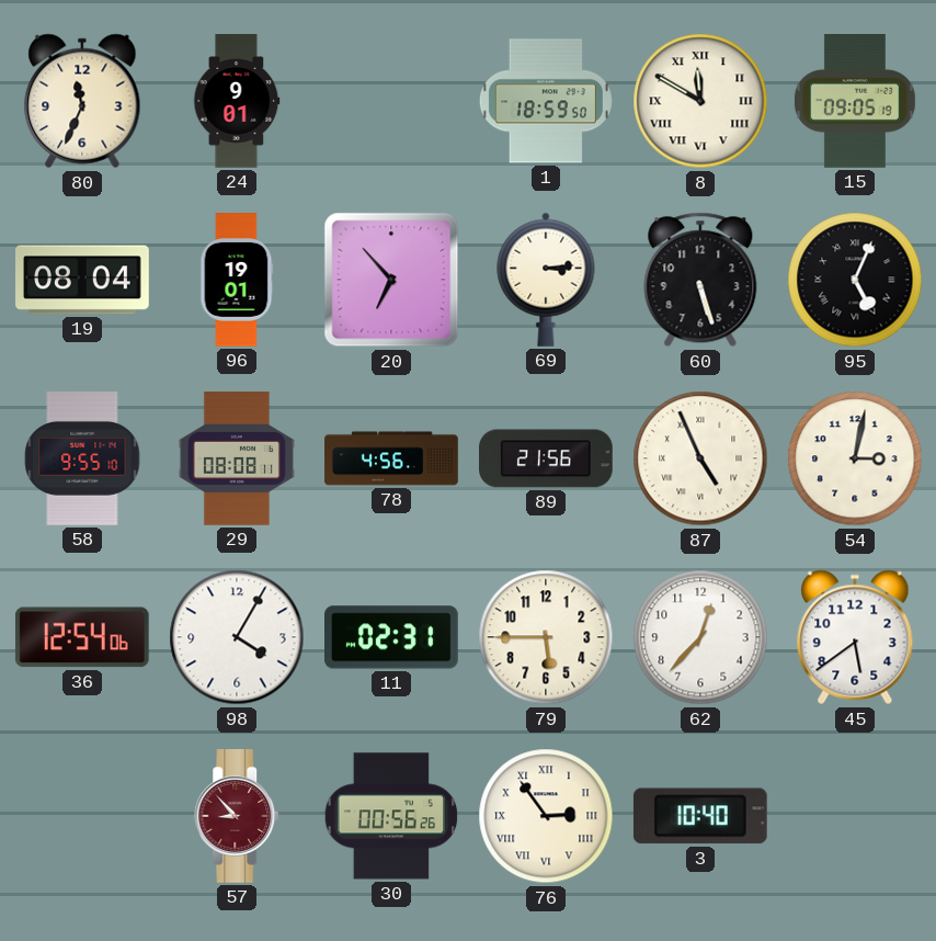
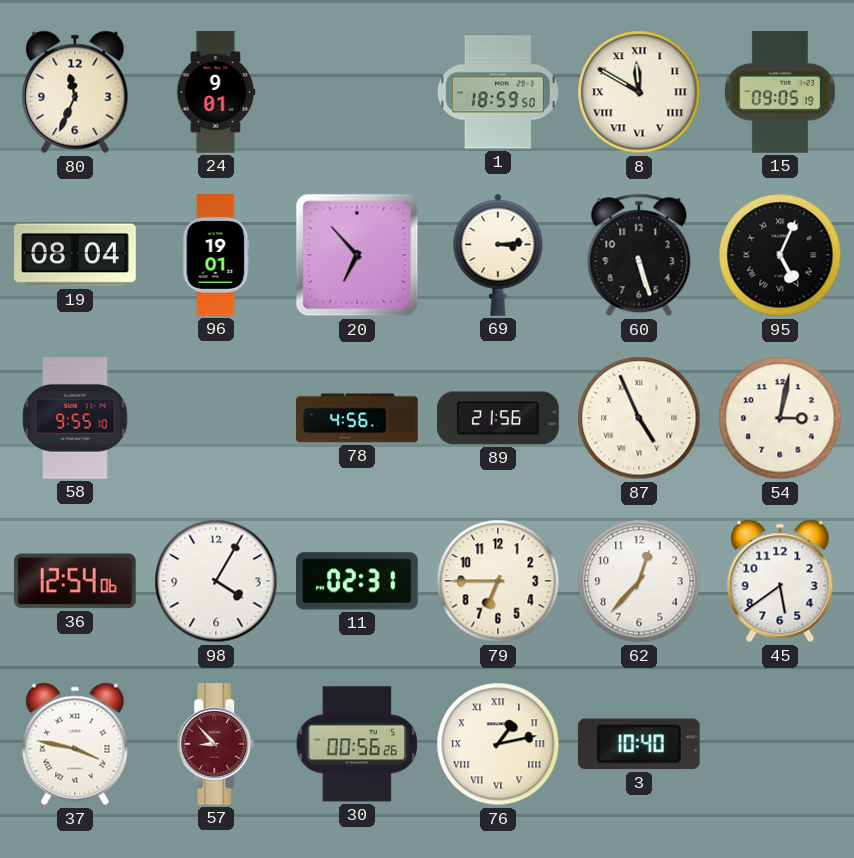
29: 08:08 -> none
79: 5:45 -> 6:45
37: none -> 3:47
76: 2:54 -> 1:13
